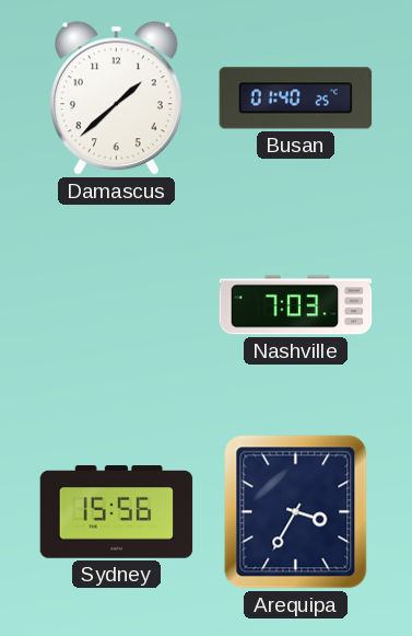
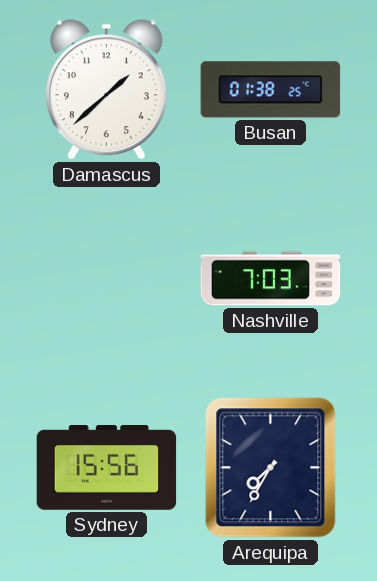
Busan: 01:40 -> 01:38
Arequipa: 3:35 -> 7:35
